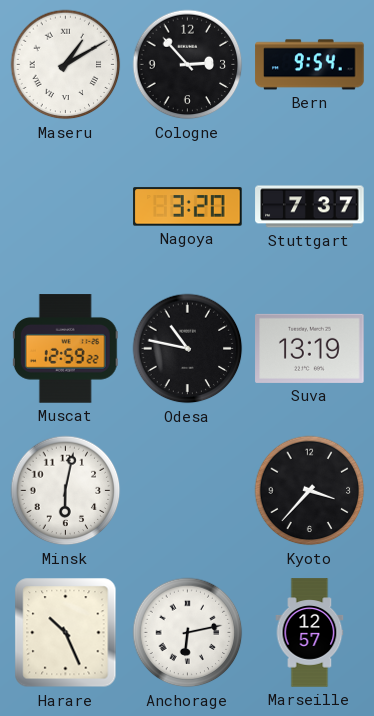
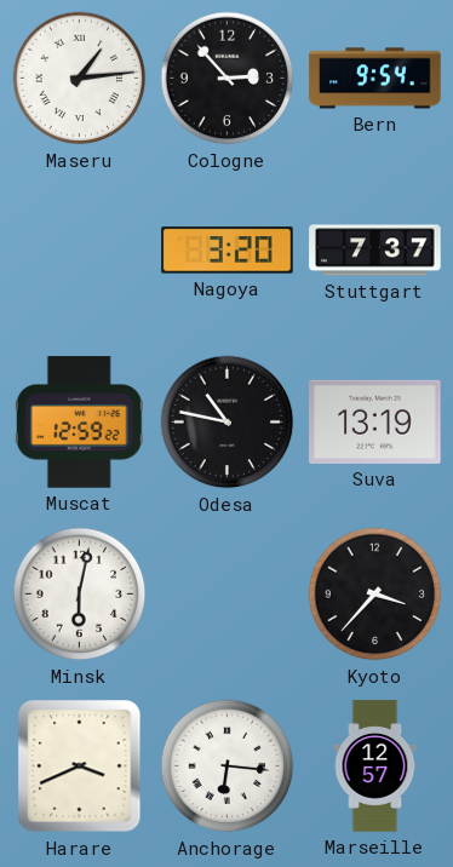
Maseru: 1:10 -> 1:14
Harare: 10:26 -> 3:41
Anchorage: 6:13 -> 6:16
